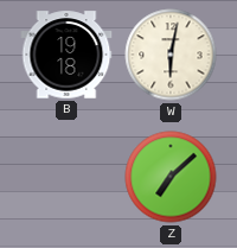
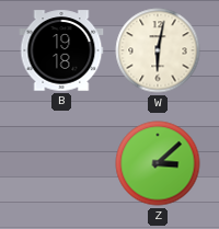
Z: 7:08 -> 3:08
